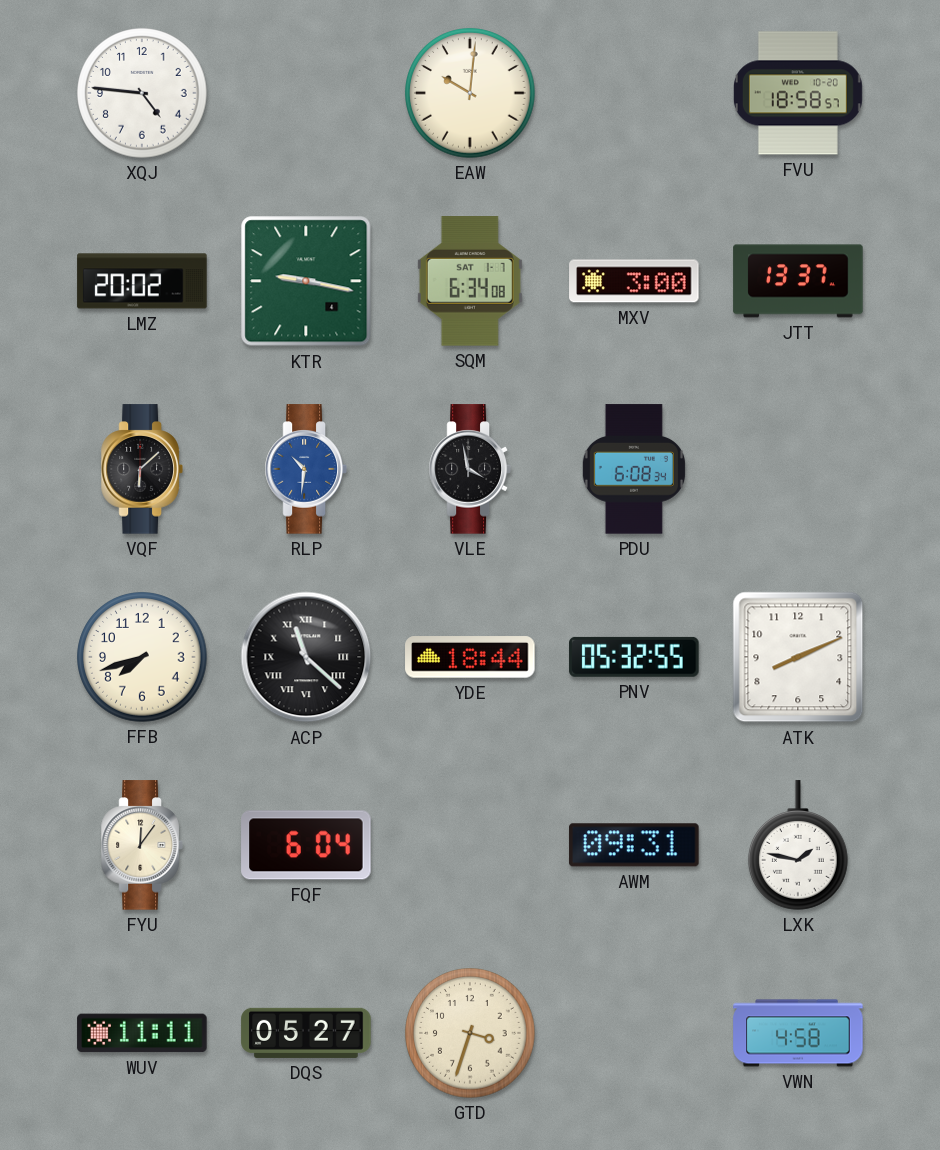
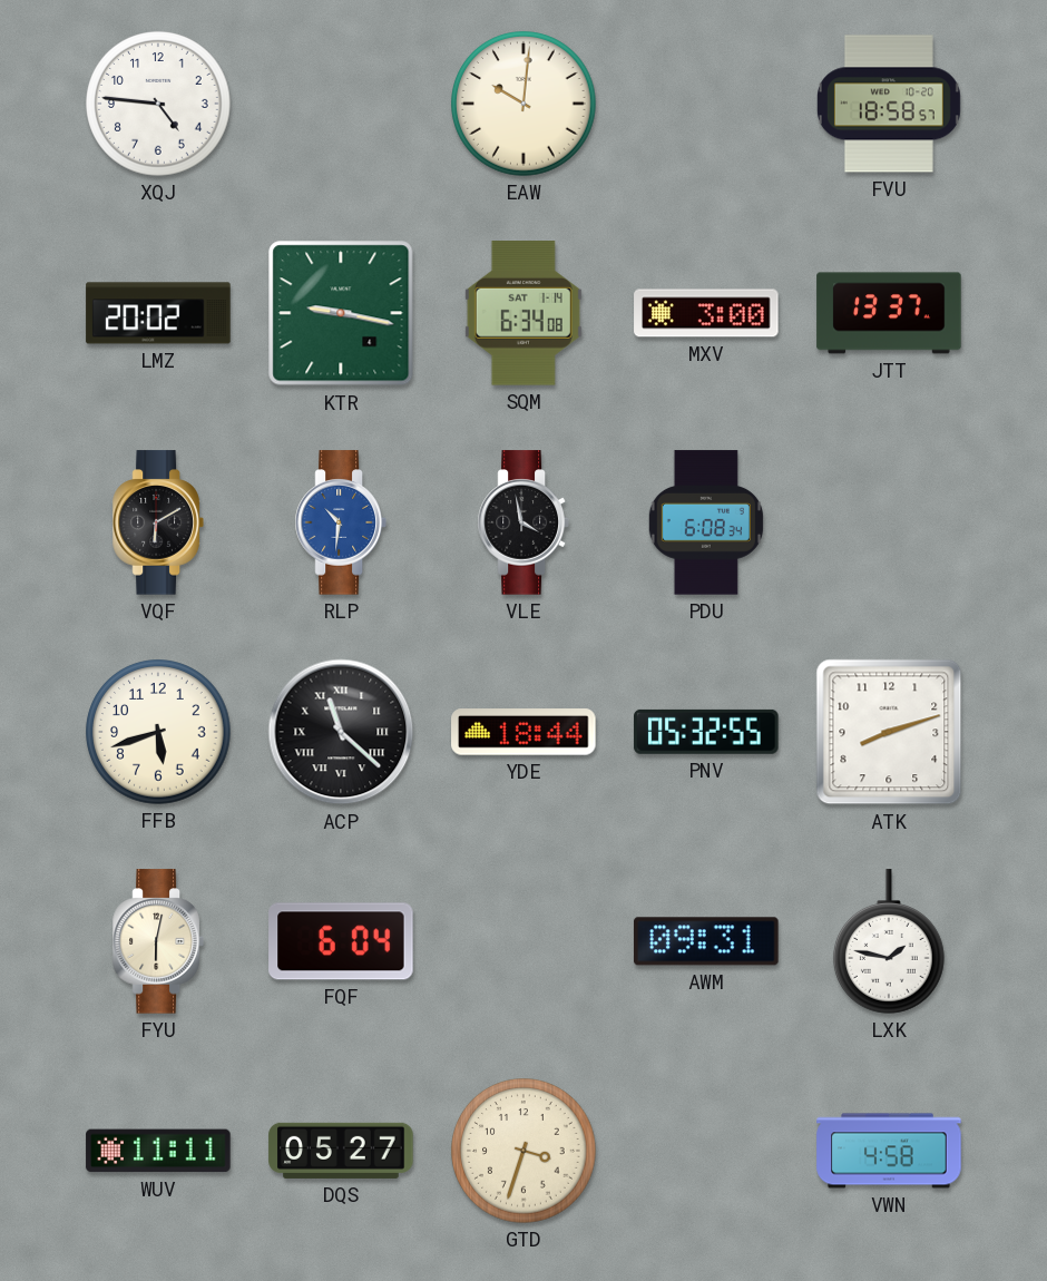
SQM date: SAT 1-7 -> SAT 1-14
VQF: 6:08 -> 6:10
FFB: 7:42 -> 5:42
ATK: 8:11 -> 8:12
FYU: 12:06 -> 6:02
